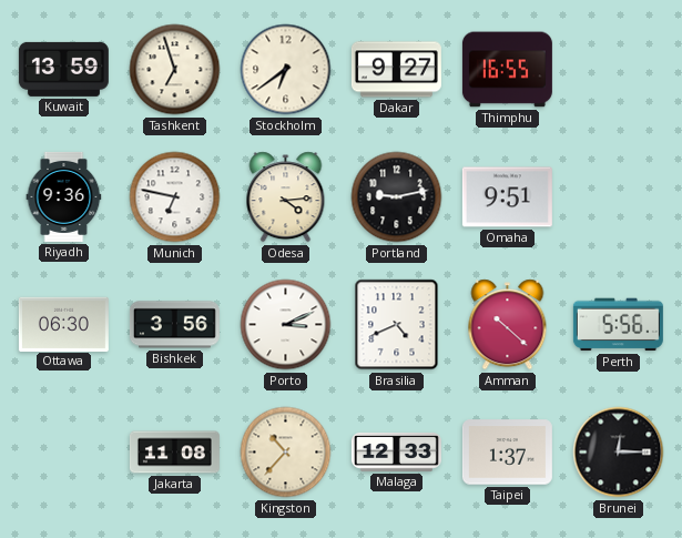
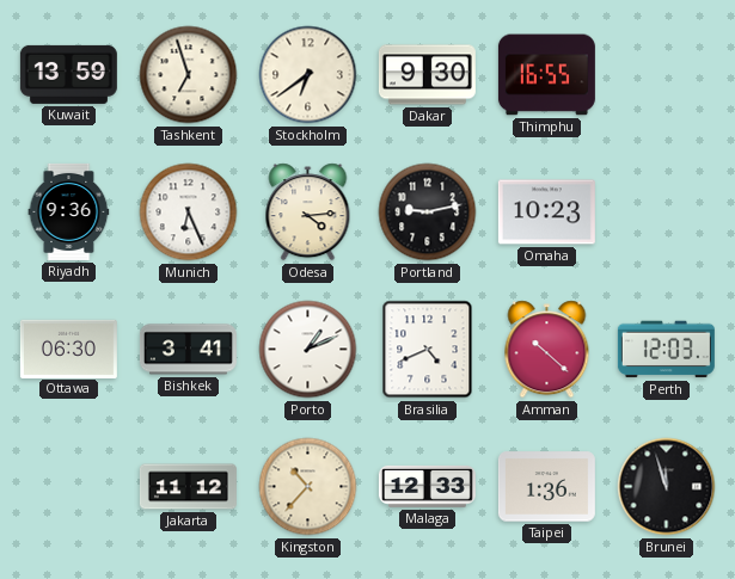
Dakar: 9:27 -> 9:30
Munich: 6:47 -> 6:26
Omaha: 9:51 -> 10:23
Bishkek: 3:56 -> 3:41
Porto: 3:11 -> 1:11
Perth: 5:56 -> 12:03
Jakarta: 11:08 -> 11:12
Taipei: 1:37 -> 1:36
Brunei: 12:15 -> 11:57
